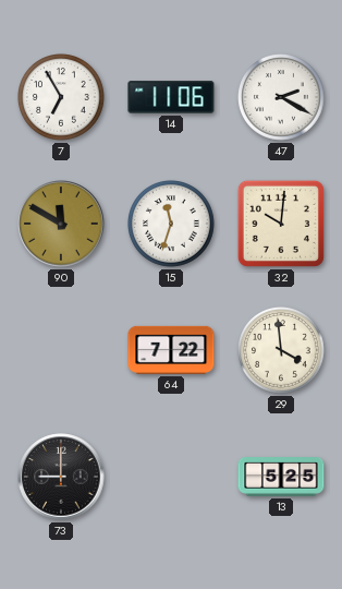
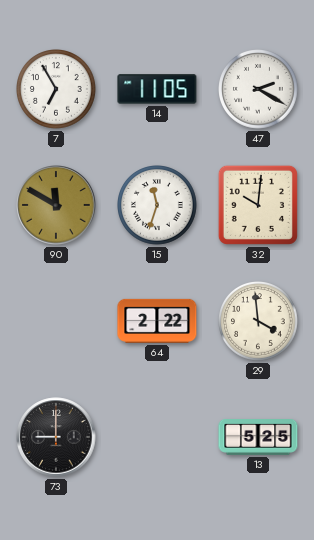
14: 11:06 -> 11:05
64: 7:22 -> 2:22
